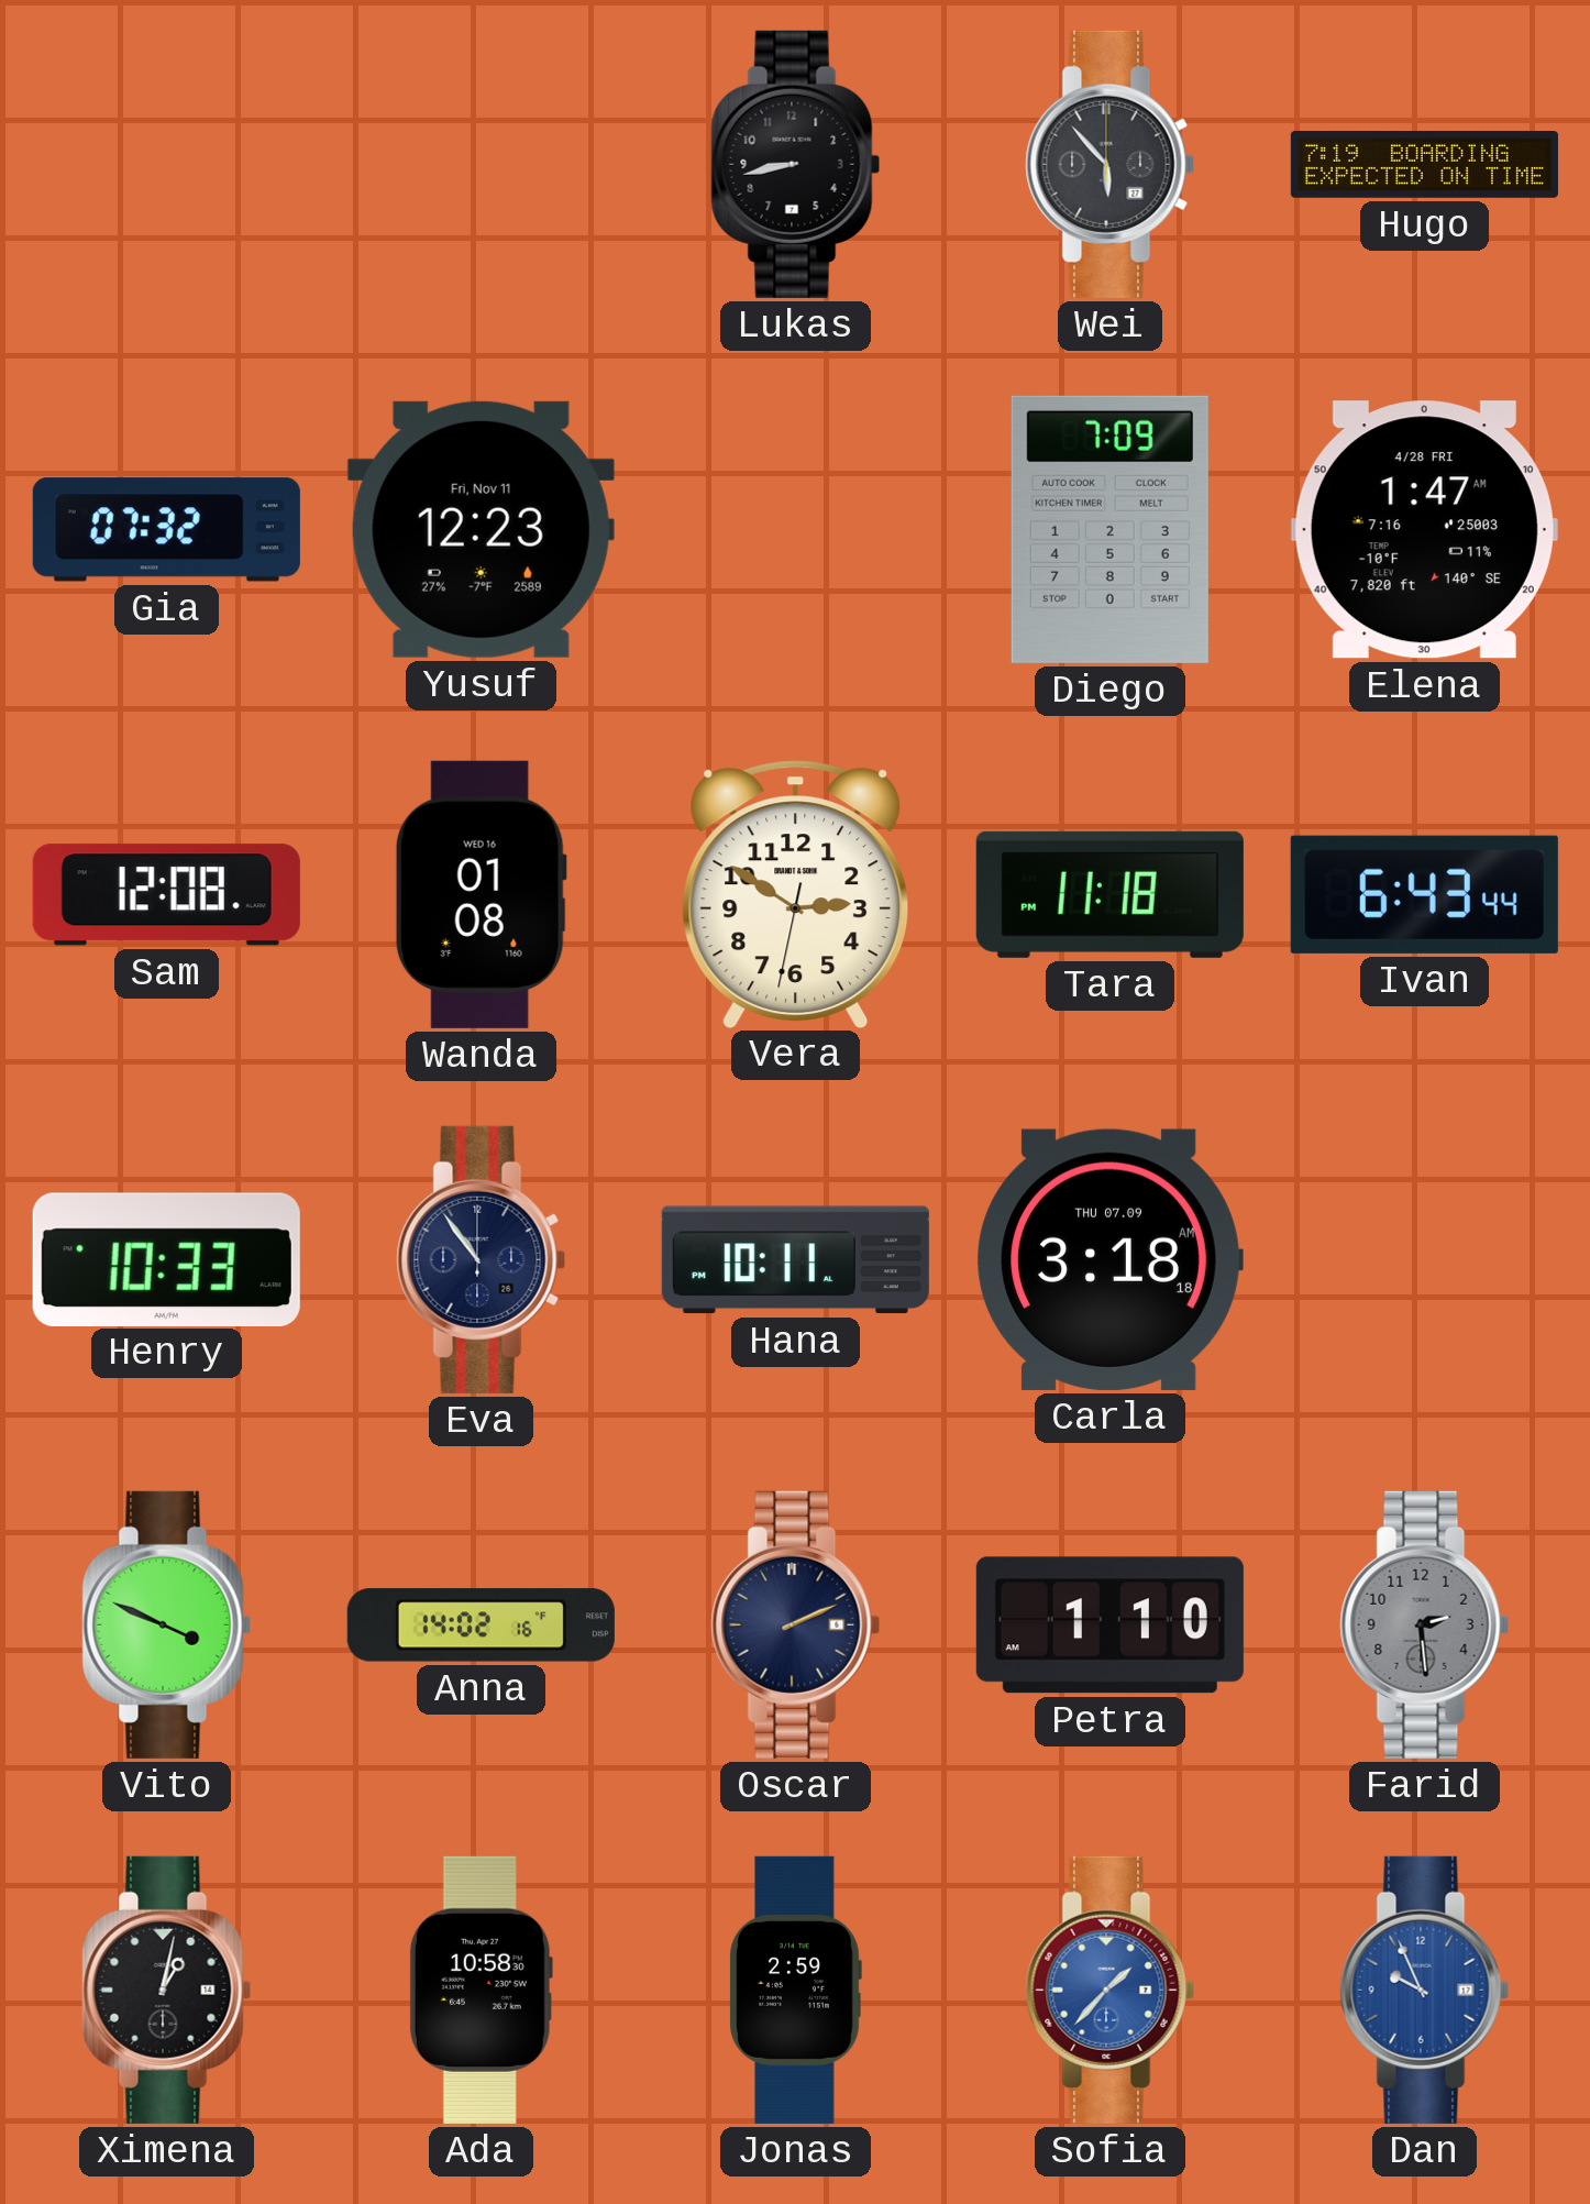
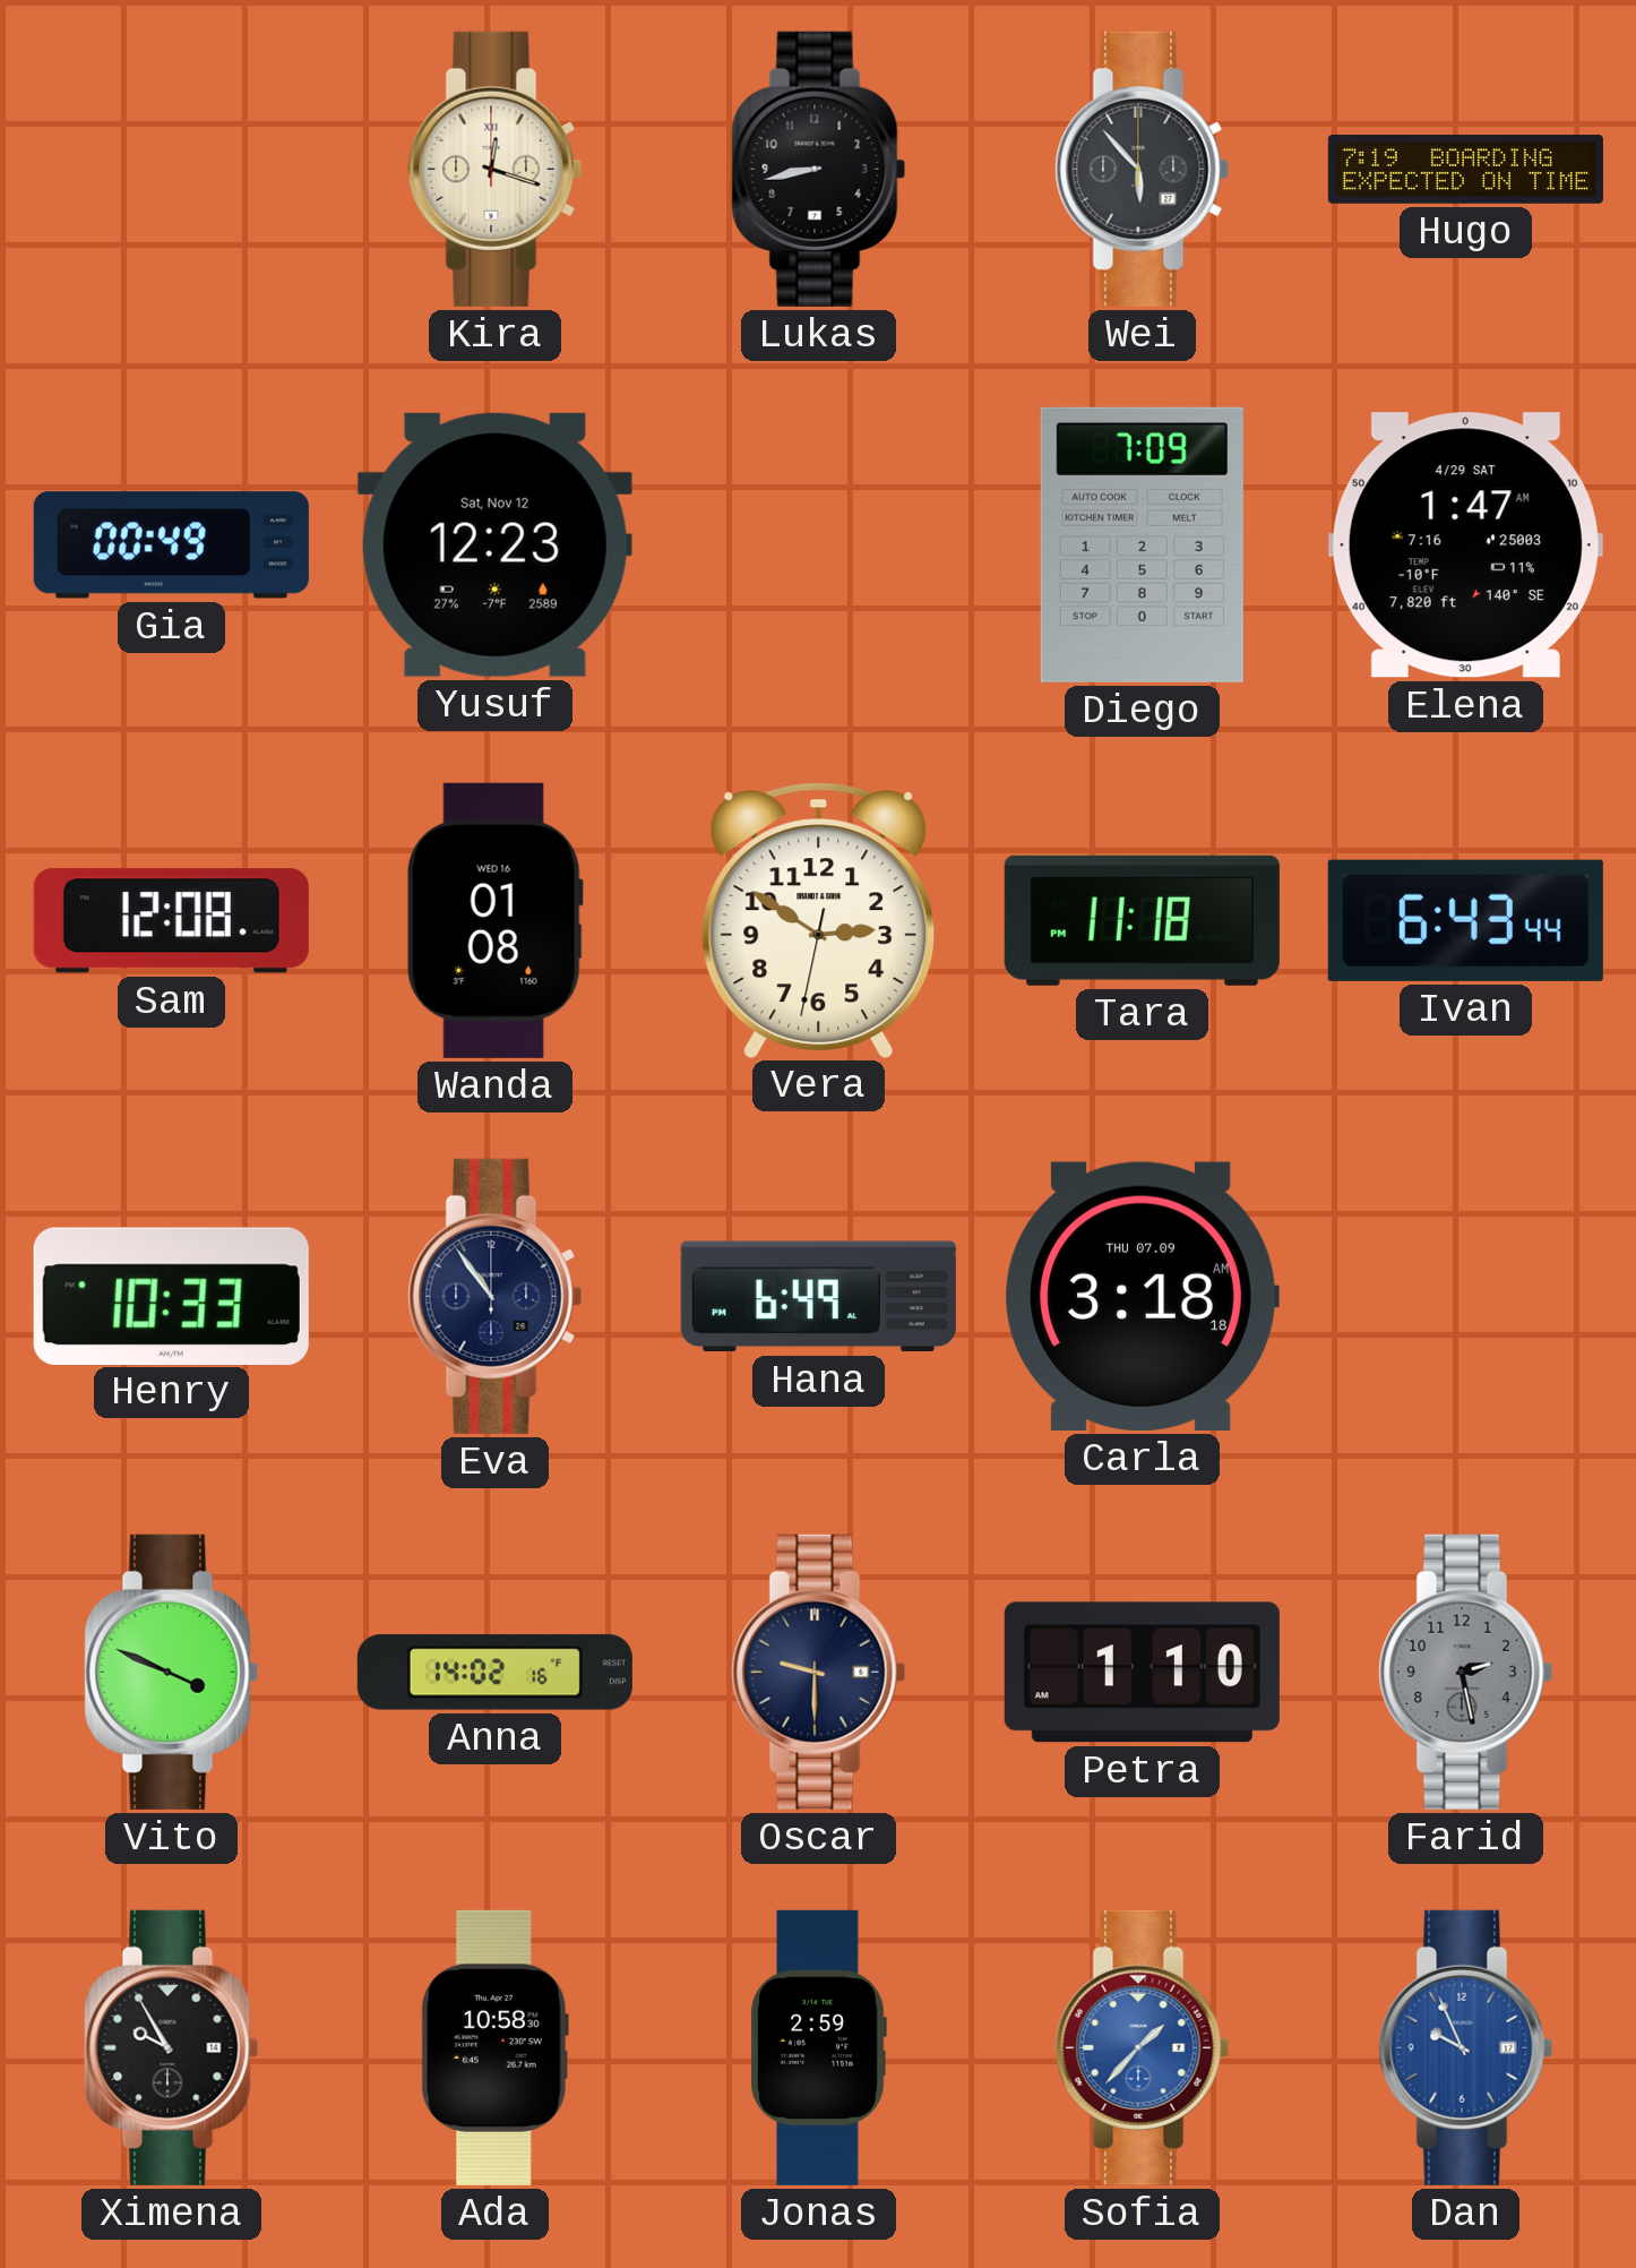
Kira: none -> 12:18
Gia: 07:32 -> 00:49
Yusuf date: Fri, Nov 11 -> Sat, Nov 12
Elena date: 4/28 FRI -> 4/29 SAT
Hana: 10:11 -> 6:49
Oscar: 2:11 -> 9:30
Farid: 2:29 -> 2:28
Ximena: 1:02 -> 9:55
